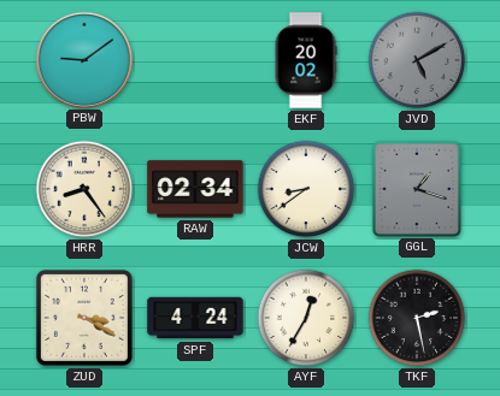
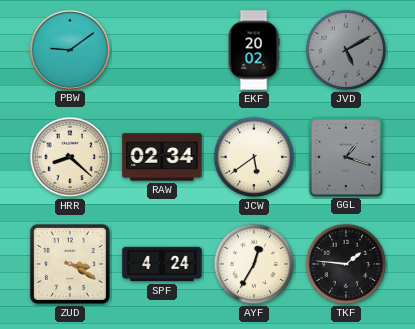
HRR: 8:24 -> 8:22
JCW: 8:39 -> 5:39
TKF: 2:28 -> 1:46
